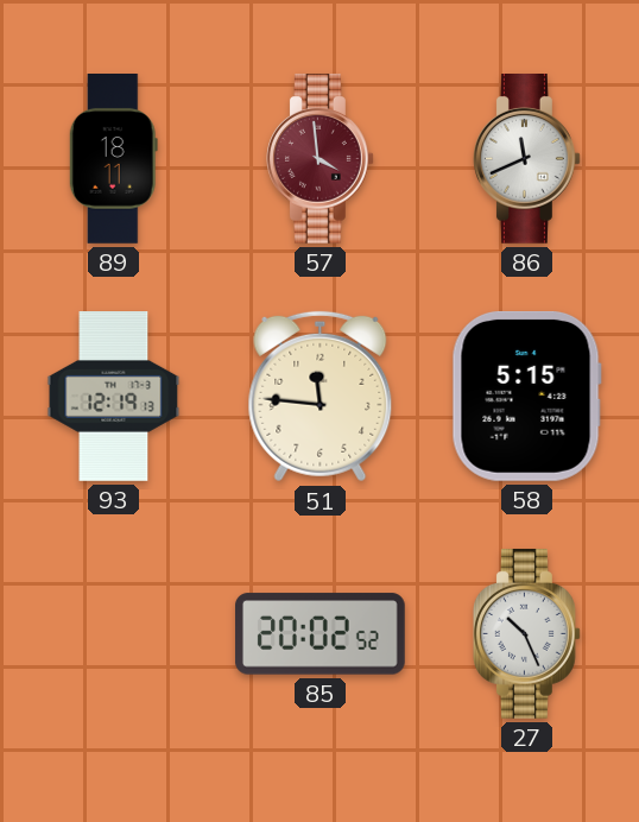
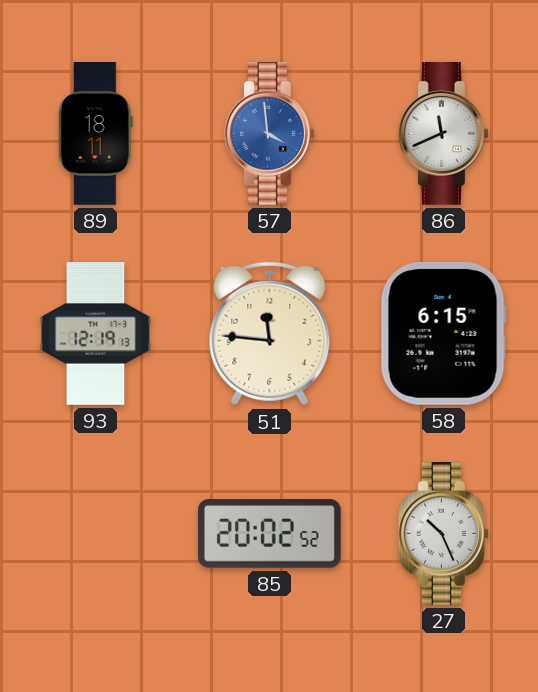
57 dial: burgundy -> blue
58: 5:15 -> 6:15
